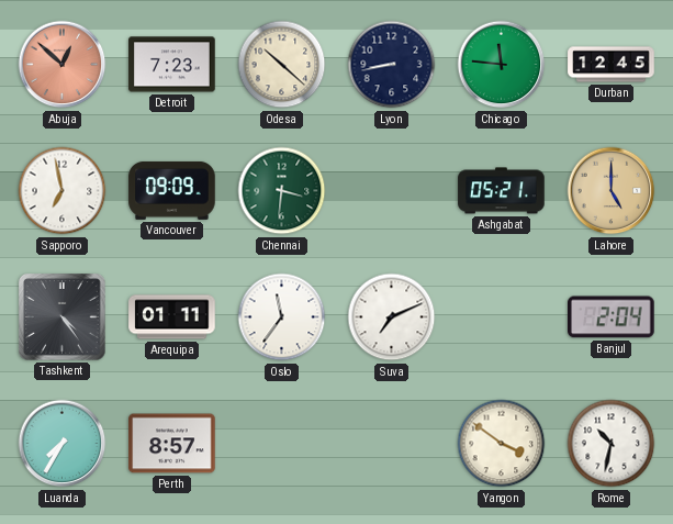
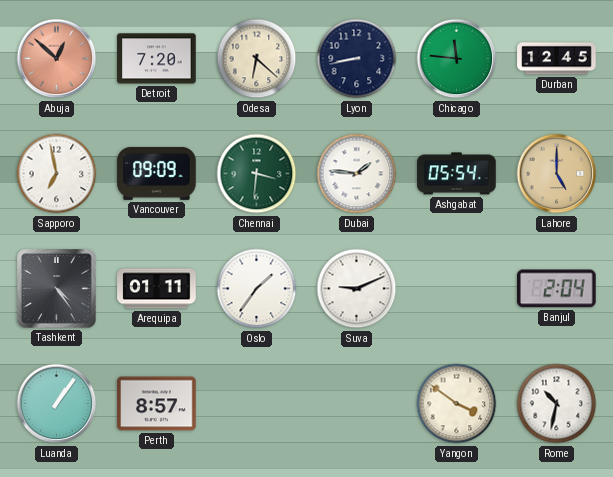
Detroit: 7:23 -> 7:20
Odesa: 10:22 -> 6:22
Dubai: none -> 1:46
Ashgabat: 05:21 -> 05:54
Oslo: 11:36 -> 1:36
Suva: 7:11 -> 9:11
Luanda: 7:35 -> 1:06
